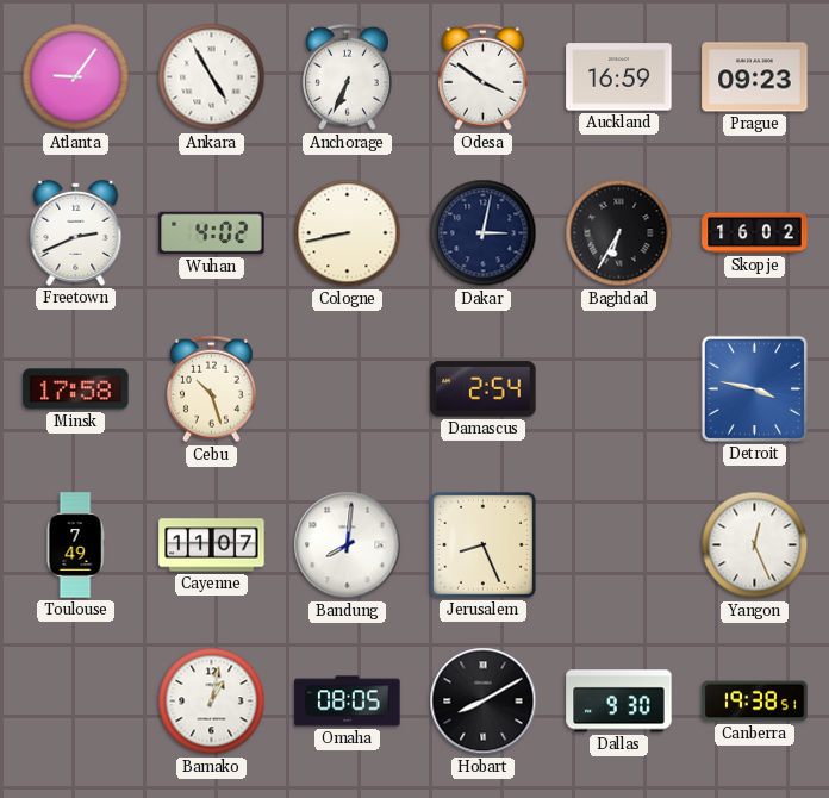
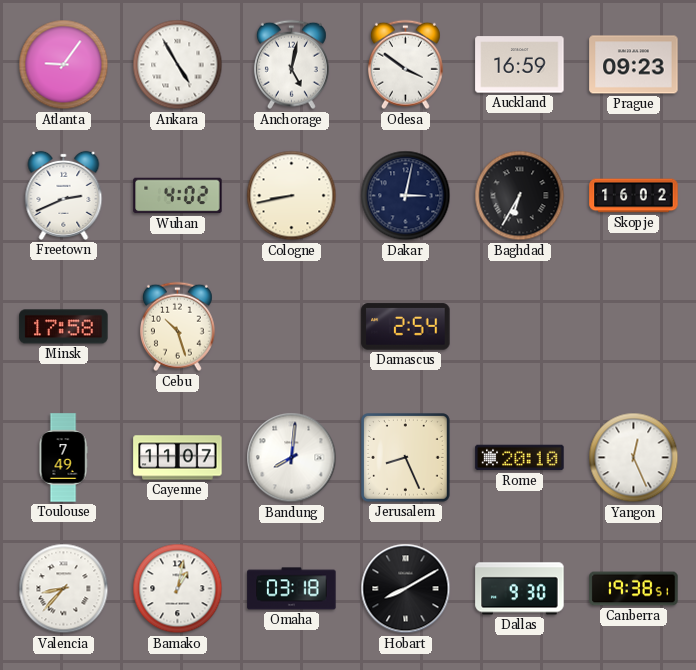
Anchorage: 6:34 -> 5:02
Detroit: 3:47 -> none
Rome: none -> 20:10
Valencia: none -> 8:37
Omaha: 08:05 -> 03:18
